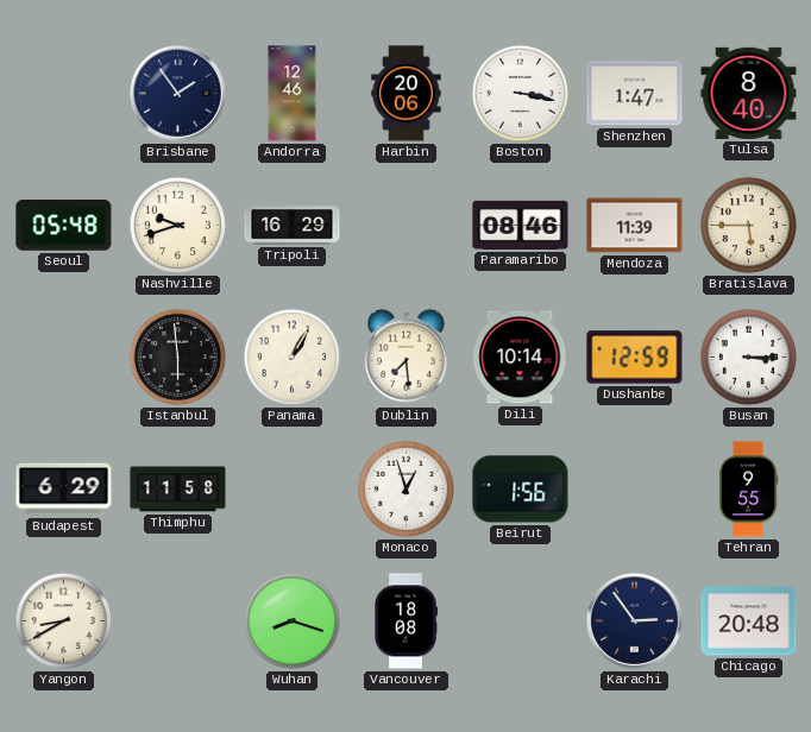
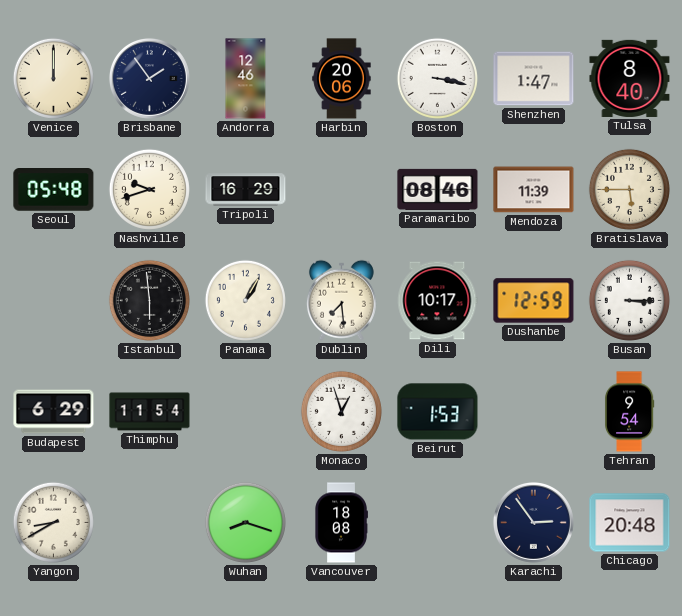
Venice: none -> 12:00
Dili: 10:14 -> 10:17
Thimphu: 11:58 -> 11:54
Beirut: 1:56 -> 1:53
Tehran: 9:55 -> 9:54
